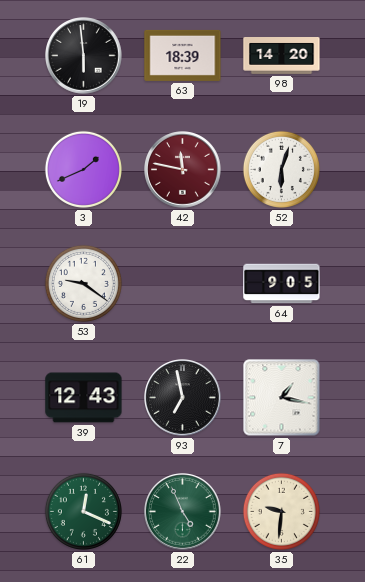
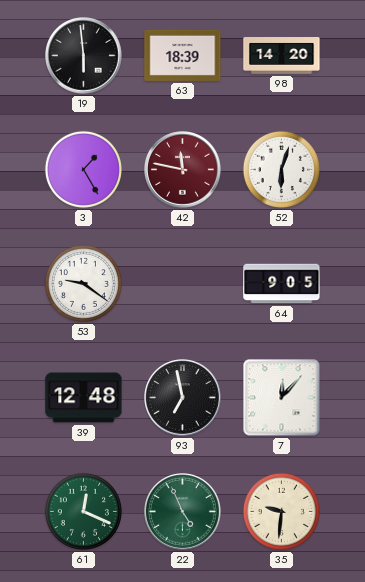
3: 1:41 -> 1:25
39: 12:43 -> 12:48
7: 1:17 -> 12:07
